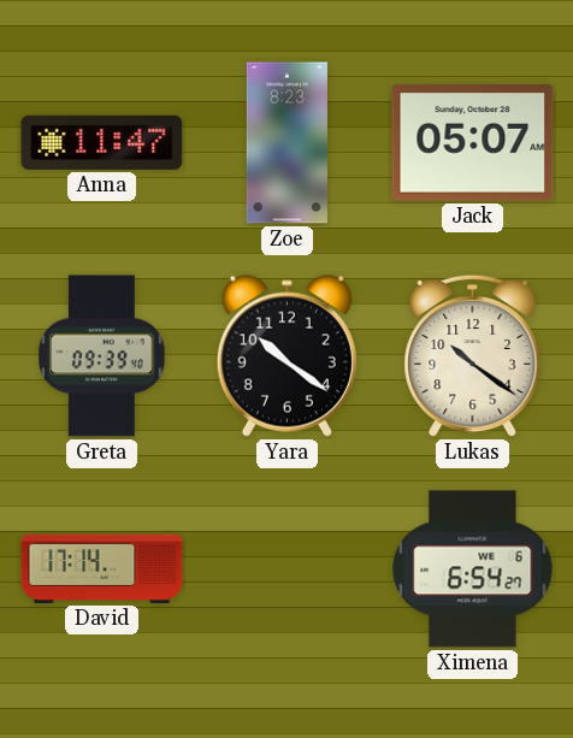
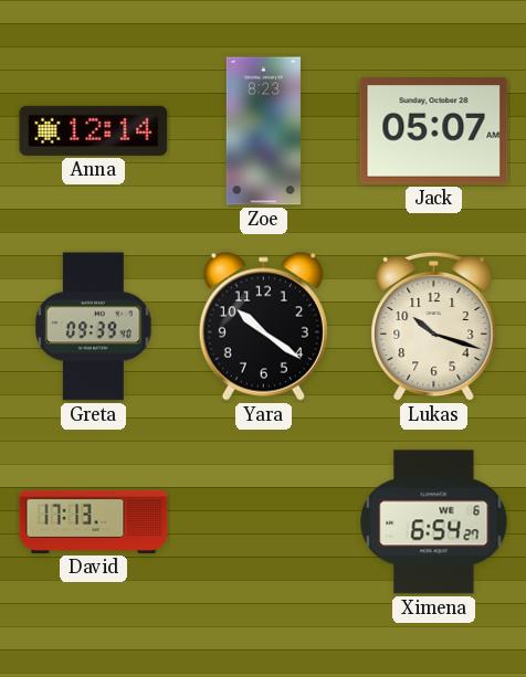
Anna: 11:47 -> 12:14
Lukas: 10:21 -> 10:18
David: 17:14 -> 17:13
